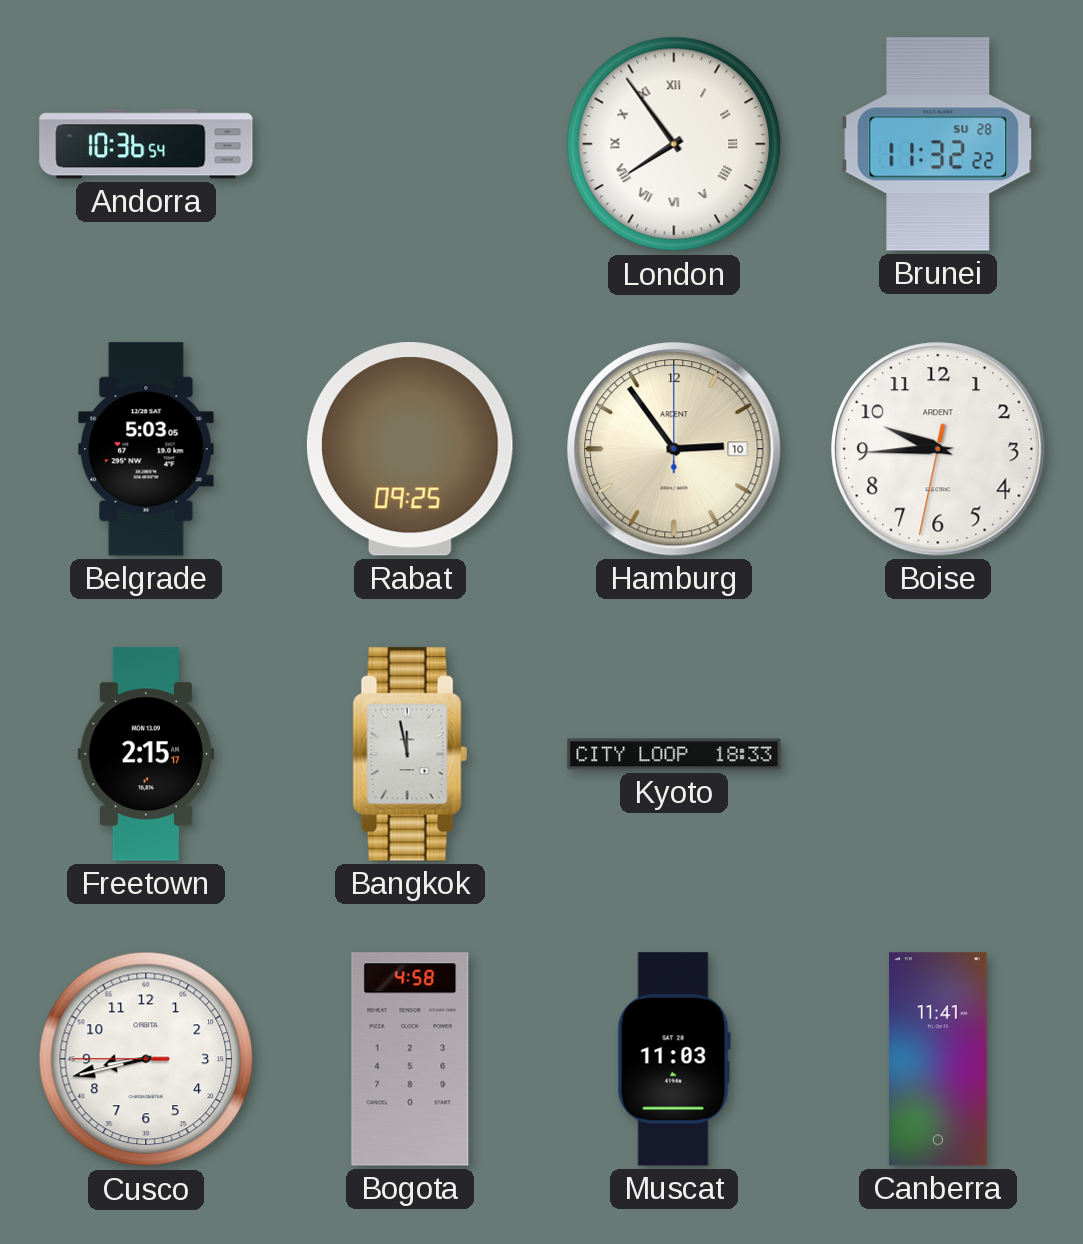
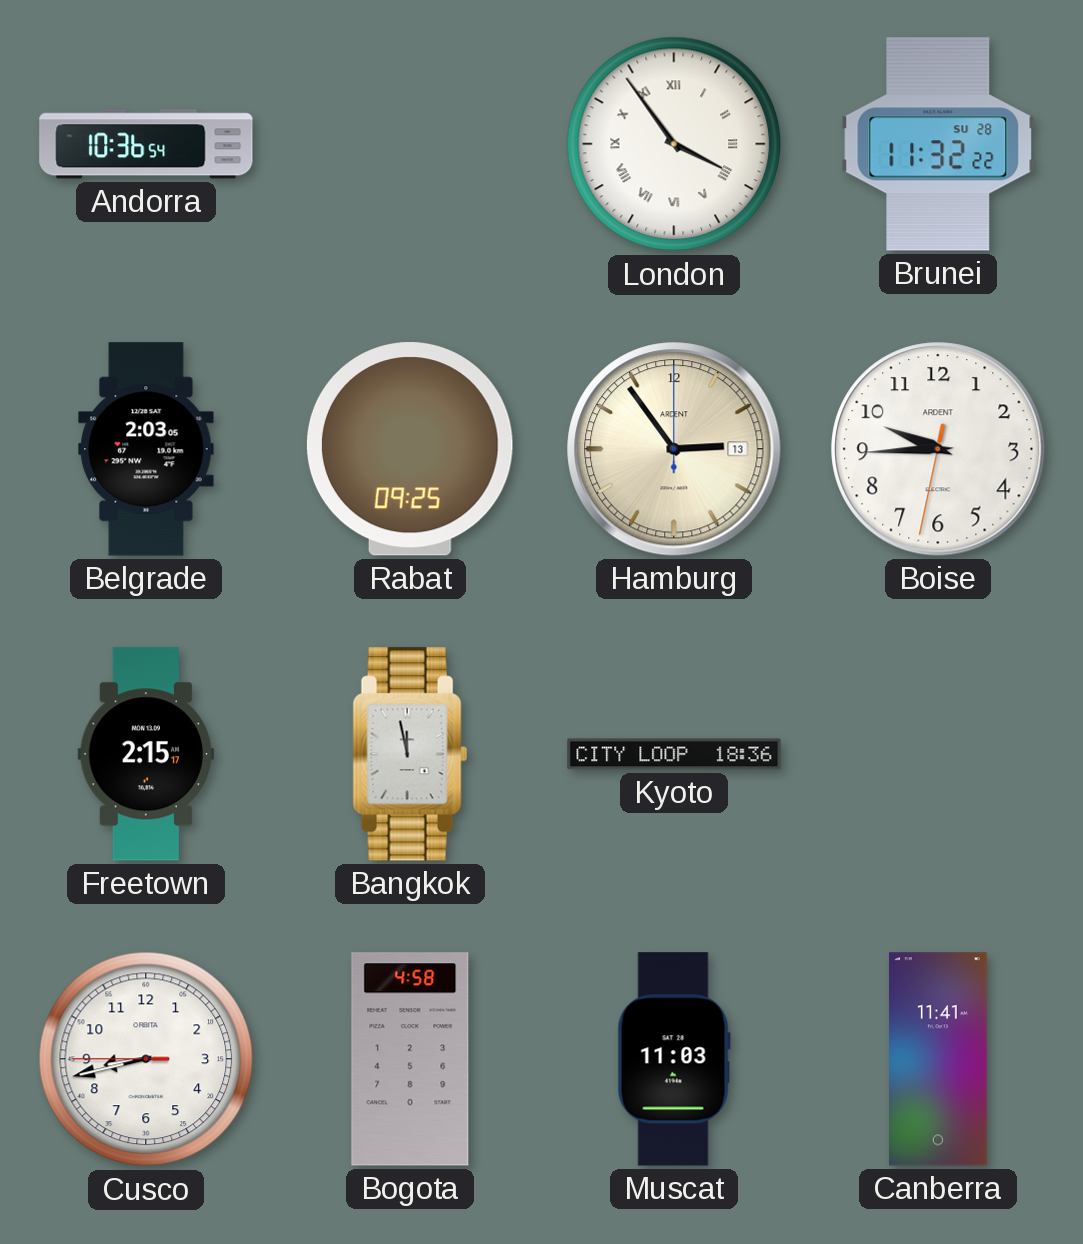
London: 7:54 -> 3:54
Belgrade: 5:03 -> 2:03
Hamburg date: 10 -> 13
Kyoto: 18:33 -> 18:36
